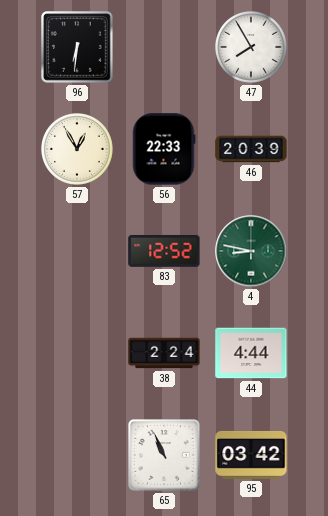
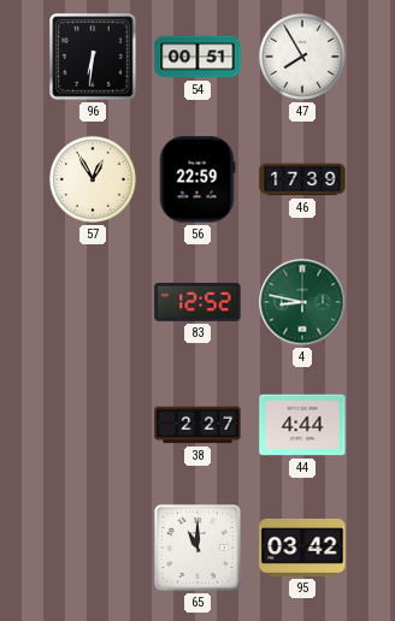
54: none -> 00:51
56: 22:33 -> 22:59
46: 20:39 -> 17:39
38: 2:24 -> 2:27
65: 10:56 -> 11:00
